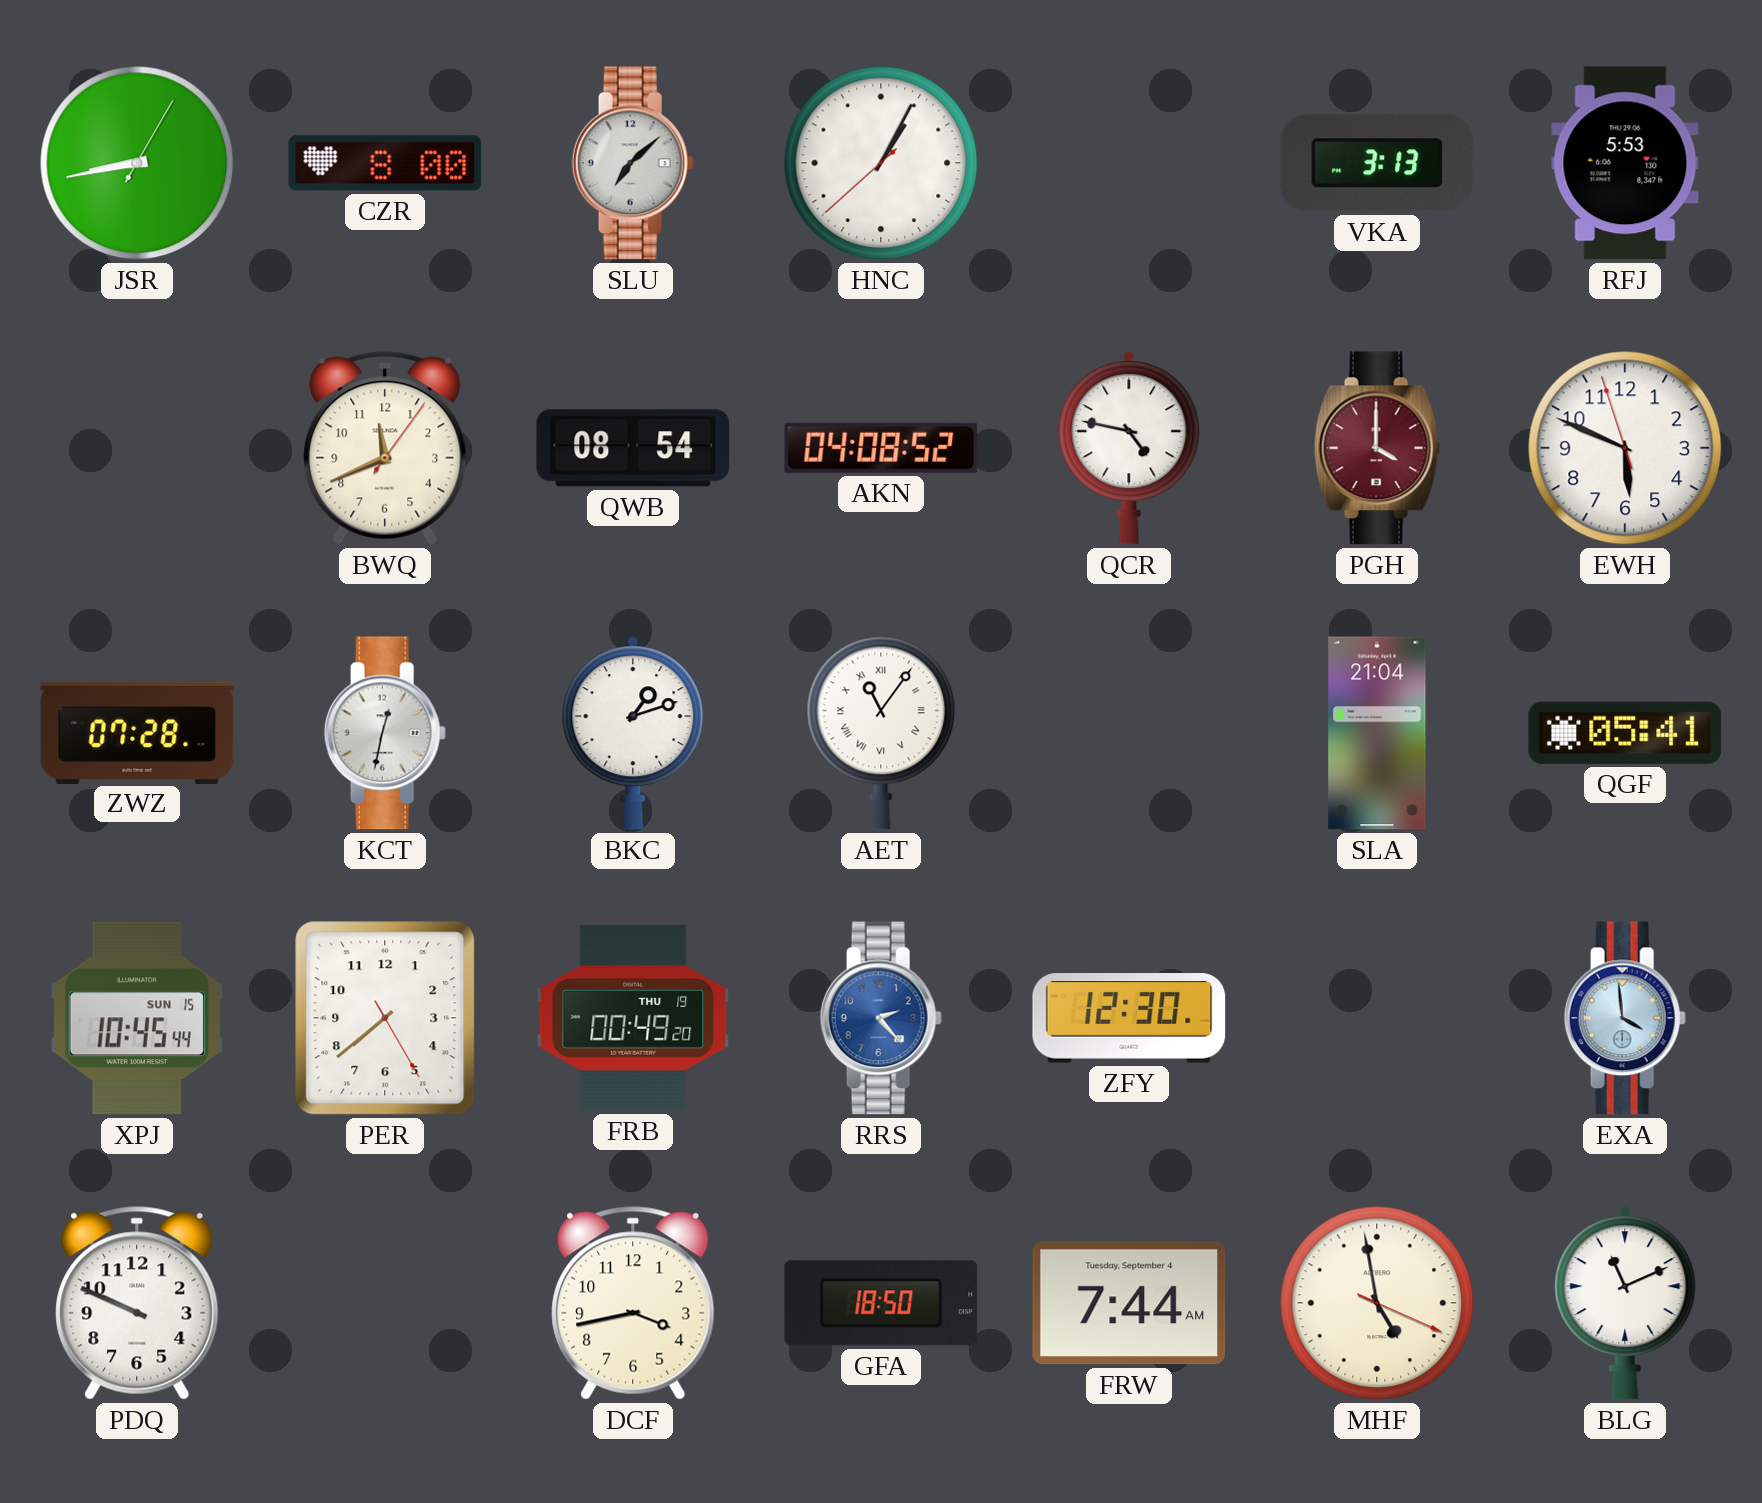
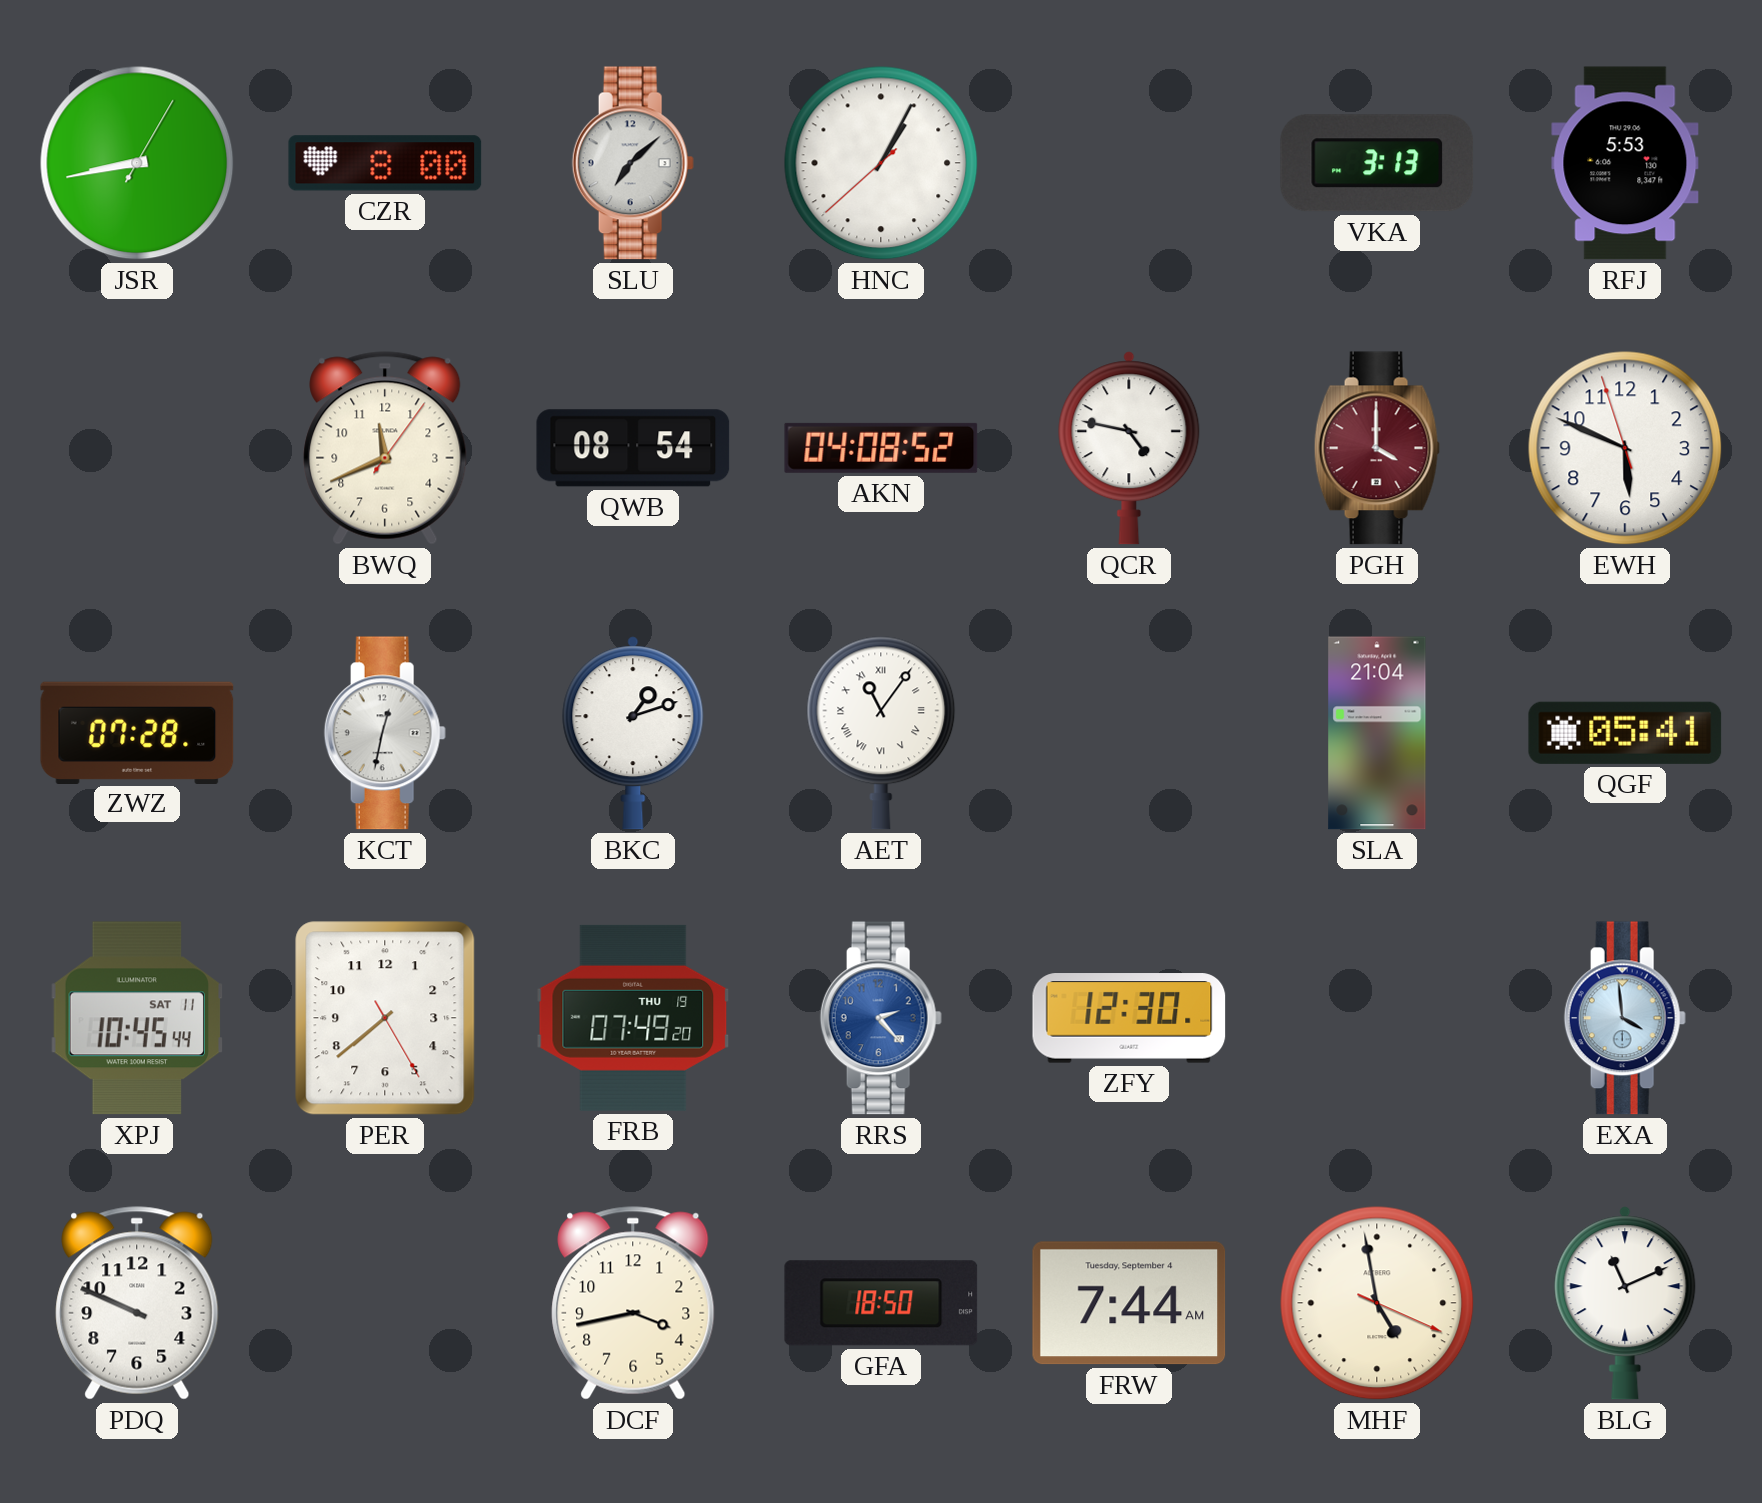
XPJ date: SUN 15 -> SAT 11
FRB: 00:49 -> 07:49
